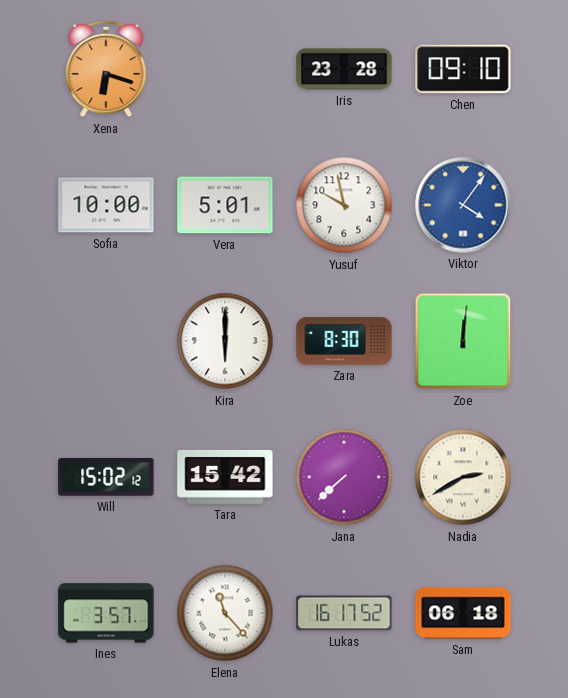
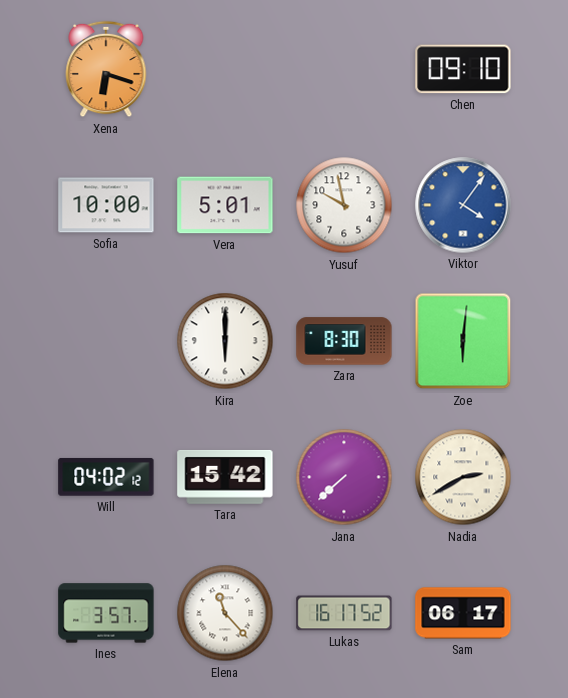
Iris: 23:28 -> none
Zoe: 12:01 -> 6:01
Will: 15:02 -> 04:02
Sam: 06:18 -> 06:17
